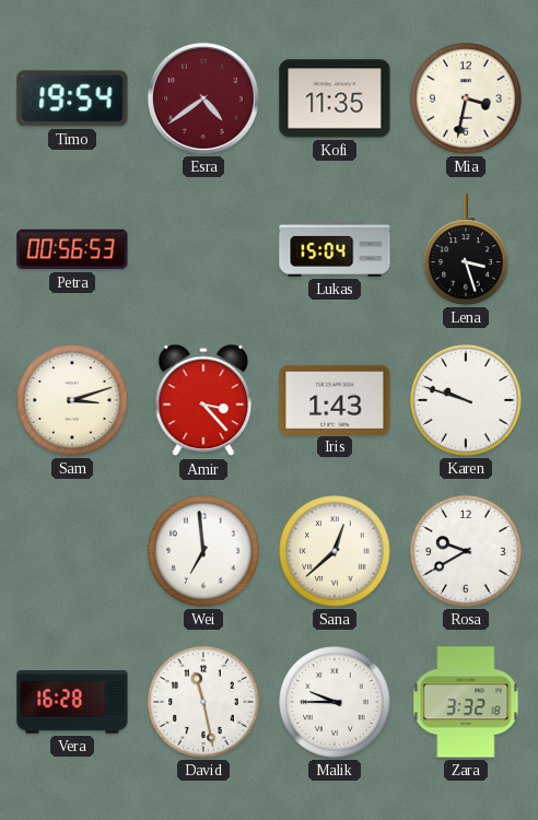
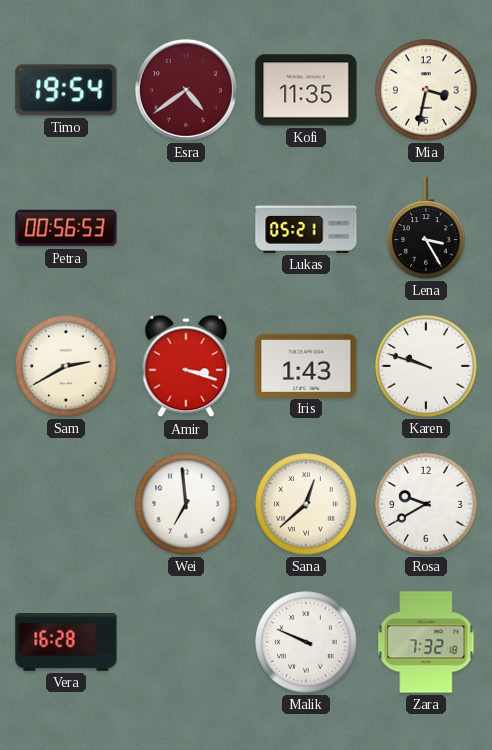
Lukas: 15:04 -> 05:21
Lena: 3:27 -> 3:25
Sam: 3:12 -> 2:40
Amir: 3:23 -> 3:18
David: 11:28 -> none
Malik: 9:45 -> 9:49
Zara: 3:32 -> 7:32
